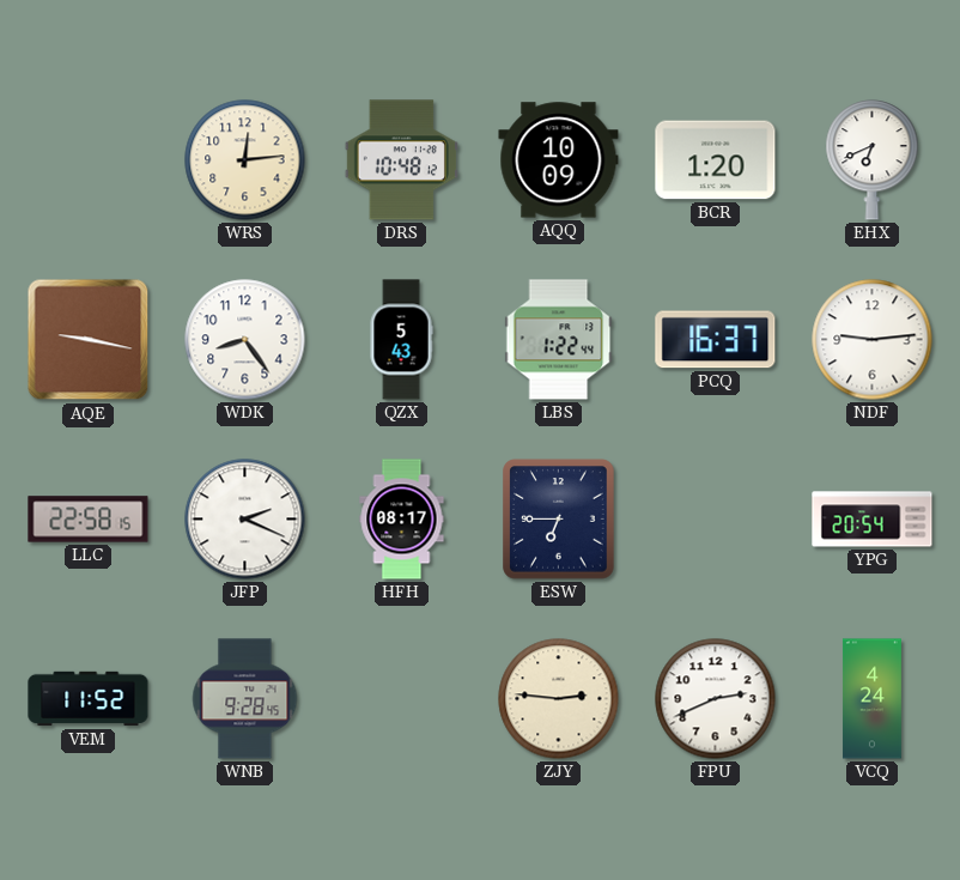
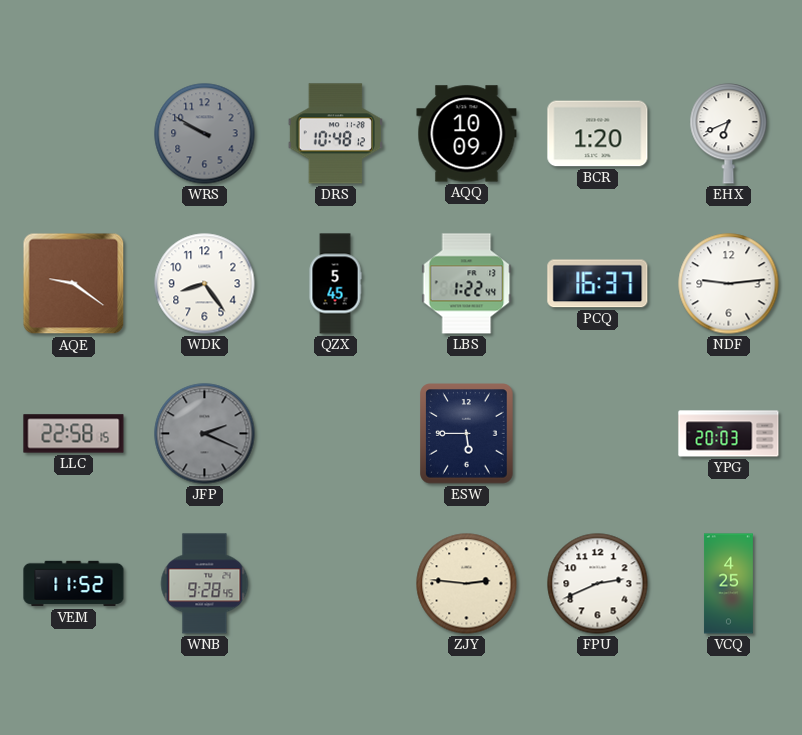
WRS: 12:14 -> 9:50
WRS dial: cream -> grey
AQE: 9:17 -> 9:21
QZX: 5:43 -> 5:45
JFP dial: white -> grey
HFH: 08:17 -> none
ESW: 6:45 -> 5:45
YPG: 20:54 -> 20:03
VCQ: 4:24 -> 4:25
